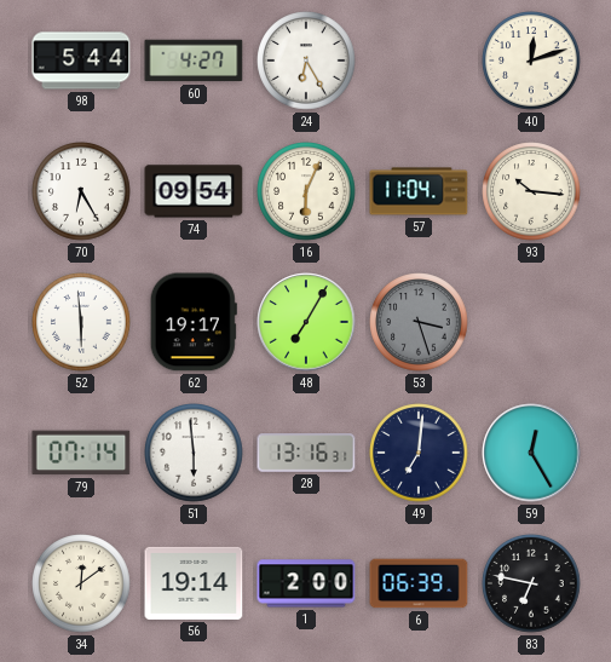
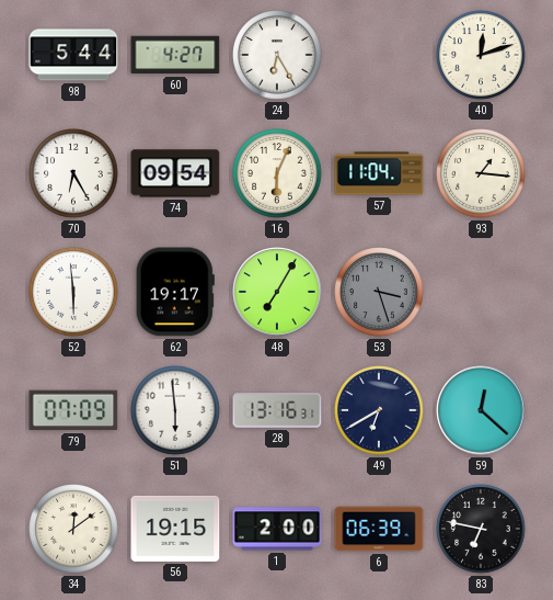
93: 10:16 -> 1:16
79: 07:14 -> 07:09
49: 7:01 -> 6:40
59: 12:25 -> 12:22
56: 19:14 -> 19:15
